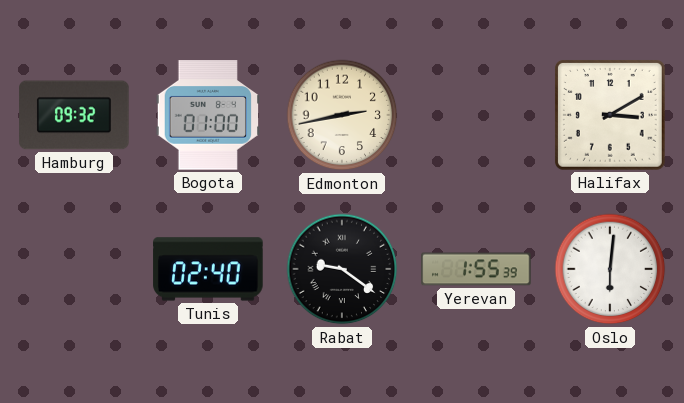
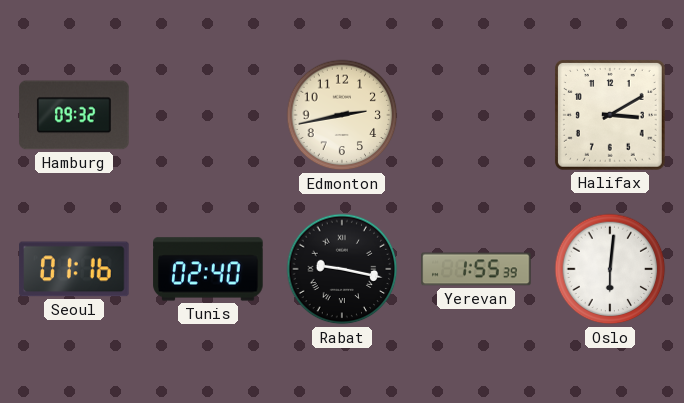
Bogota: 01:00 -> none
Seoul: none -> 01:16
Rabat: 9:21 -> 9:17
